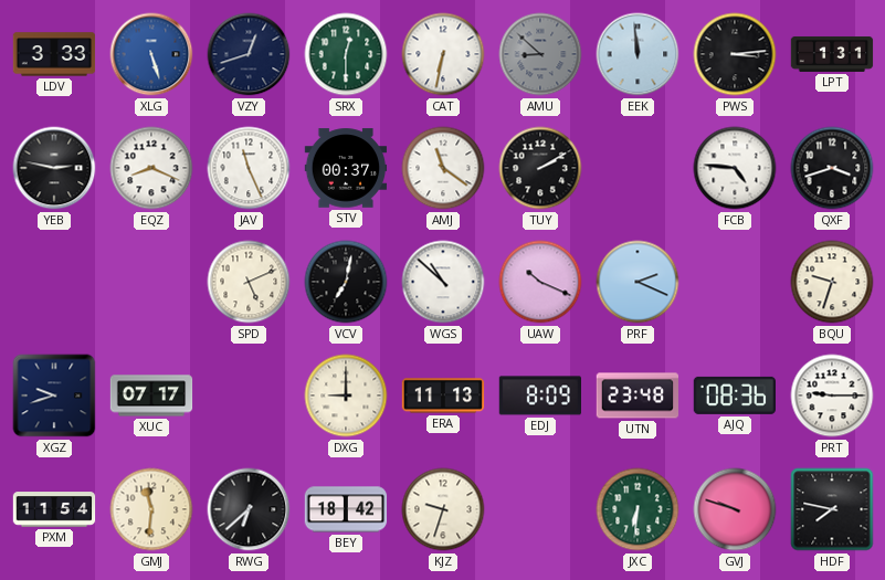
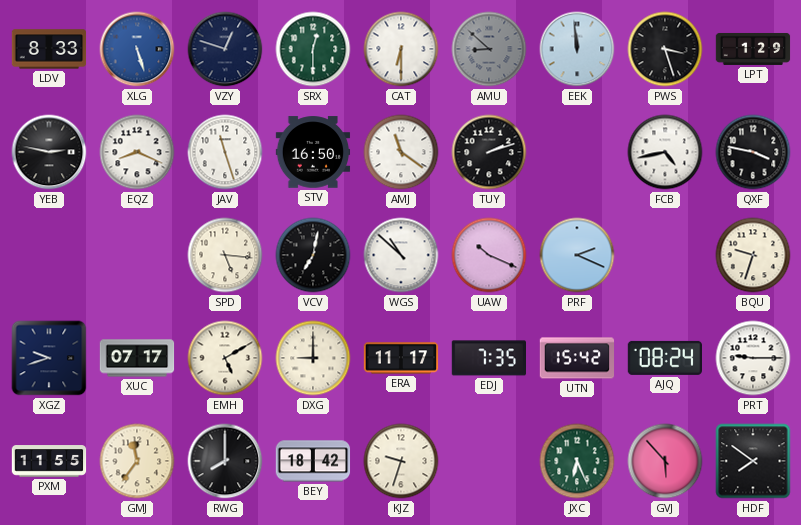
LDV: 3:33 -> 8:33
VZY: 12:42 -> 12:48
CAT: 6:32 -> 6:30
PWS: 3:14 -> 3:27
LPT: 1:31 -> 1:29
JAV: 11:26 -> 11:27
STV: 00:37 -> 16:50
TUY: 2:10 -> 2:12
FCB: 4:46 -> 4:43
QXF: 3:42 -> 3:47
SPD: 5:11 -> 5:16
EMH: none -> 5:10
ERA: 11:13 -> 11:17
EDJ: 8:09 -> 7:35
UTN: 23:48 -> 15:42
AJQ: 08:36 -> 08:24
PXM: 11:54 -> 11:55
GMJ: 11:31 -> 11:36
RWG: 6:38 -> 8:00
JXC: 6:31 -> 6:26
GVJ: 9:48 -> 5:53
HDF: 7:47 -> 7:51
